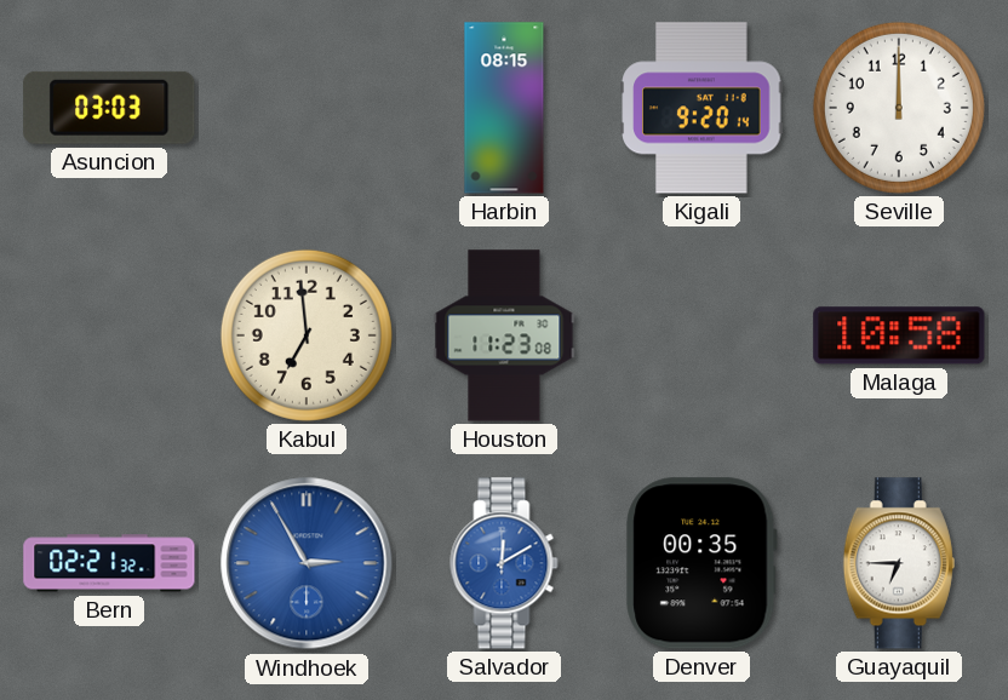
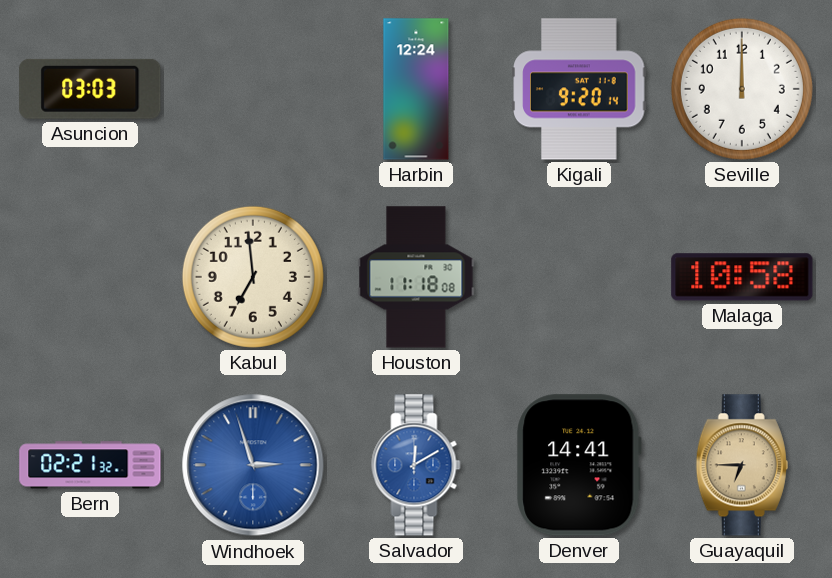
Harbin: 08:15 -> 12:24
Houston: 11:23 -> 11:18
Windhoek: 2:55 -> 2:57
Denver: 00:35 -> 14:41
Guayaquil dial: white -> champagne
